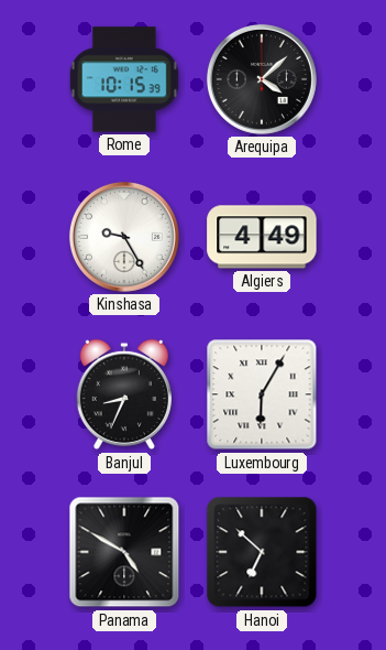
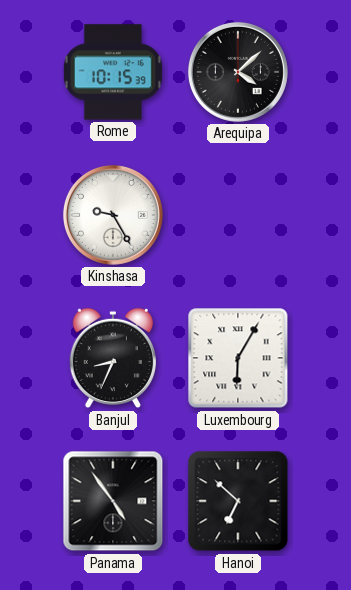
Algiers: 4:49 -> none
Panama: 4:50 -> 4:54
